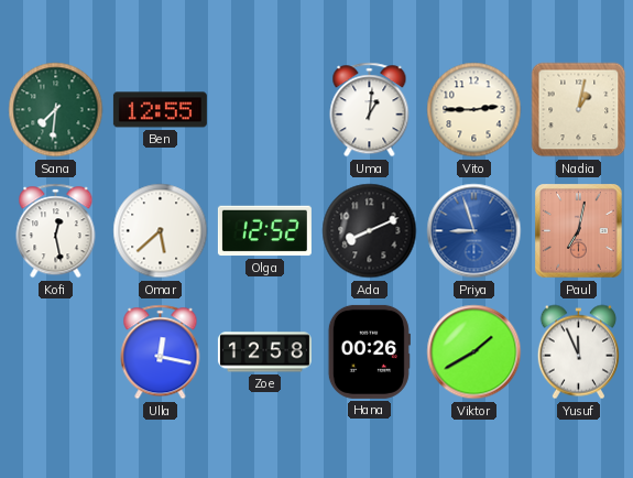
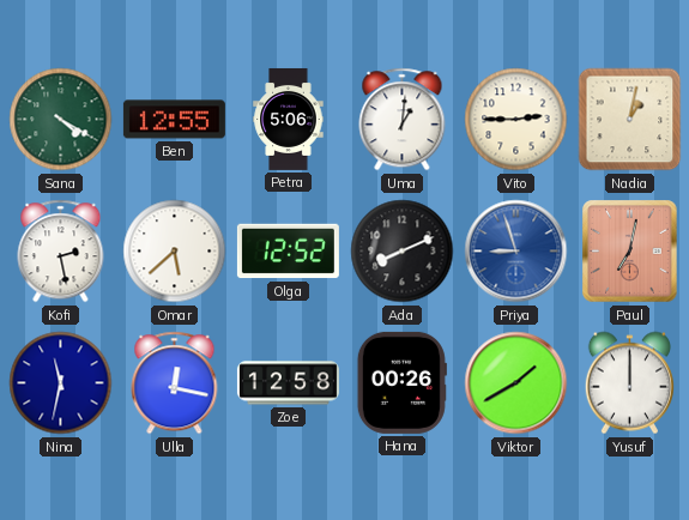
Sana: 7:31 -> 4:20
Petra: none -> 5:06
Kofi: 12:28 -> 2:28
Nina: none -> 11:32
Yusuf: 11:56 -> 12:00
